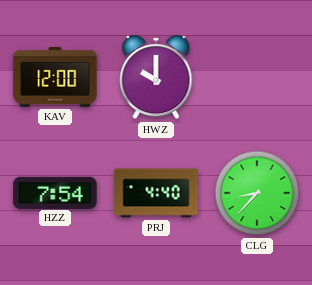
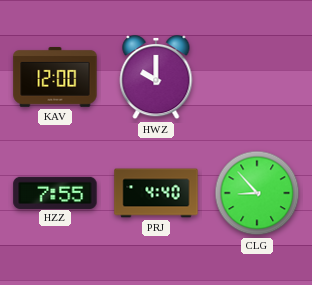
HZZ: 7:54 -> 7:55
CLG: 8:37 -> 8:53
